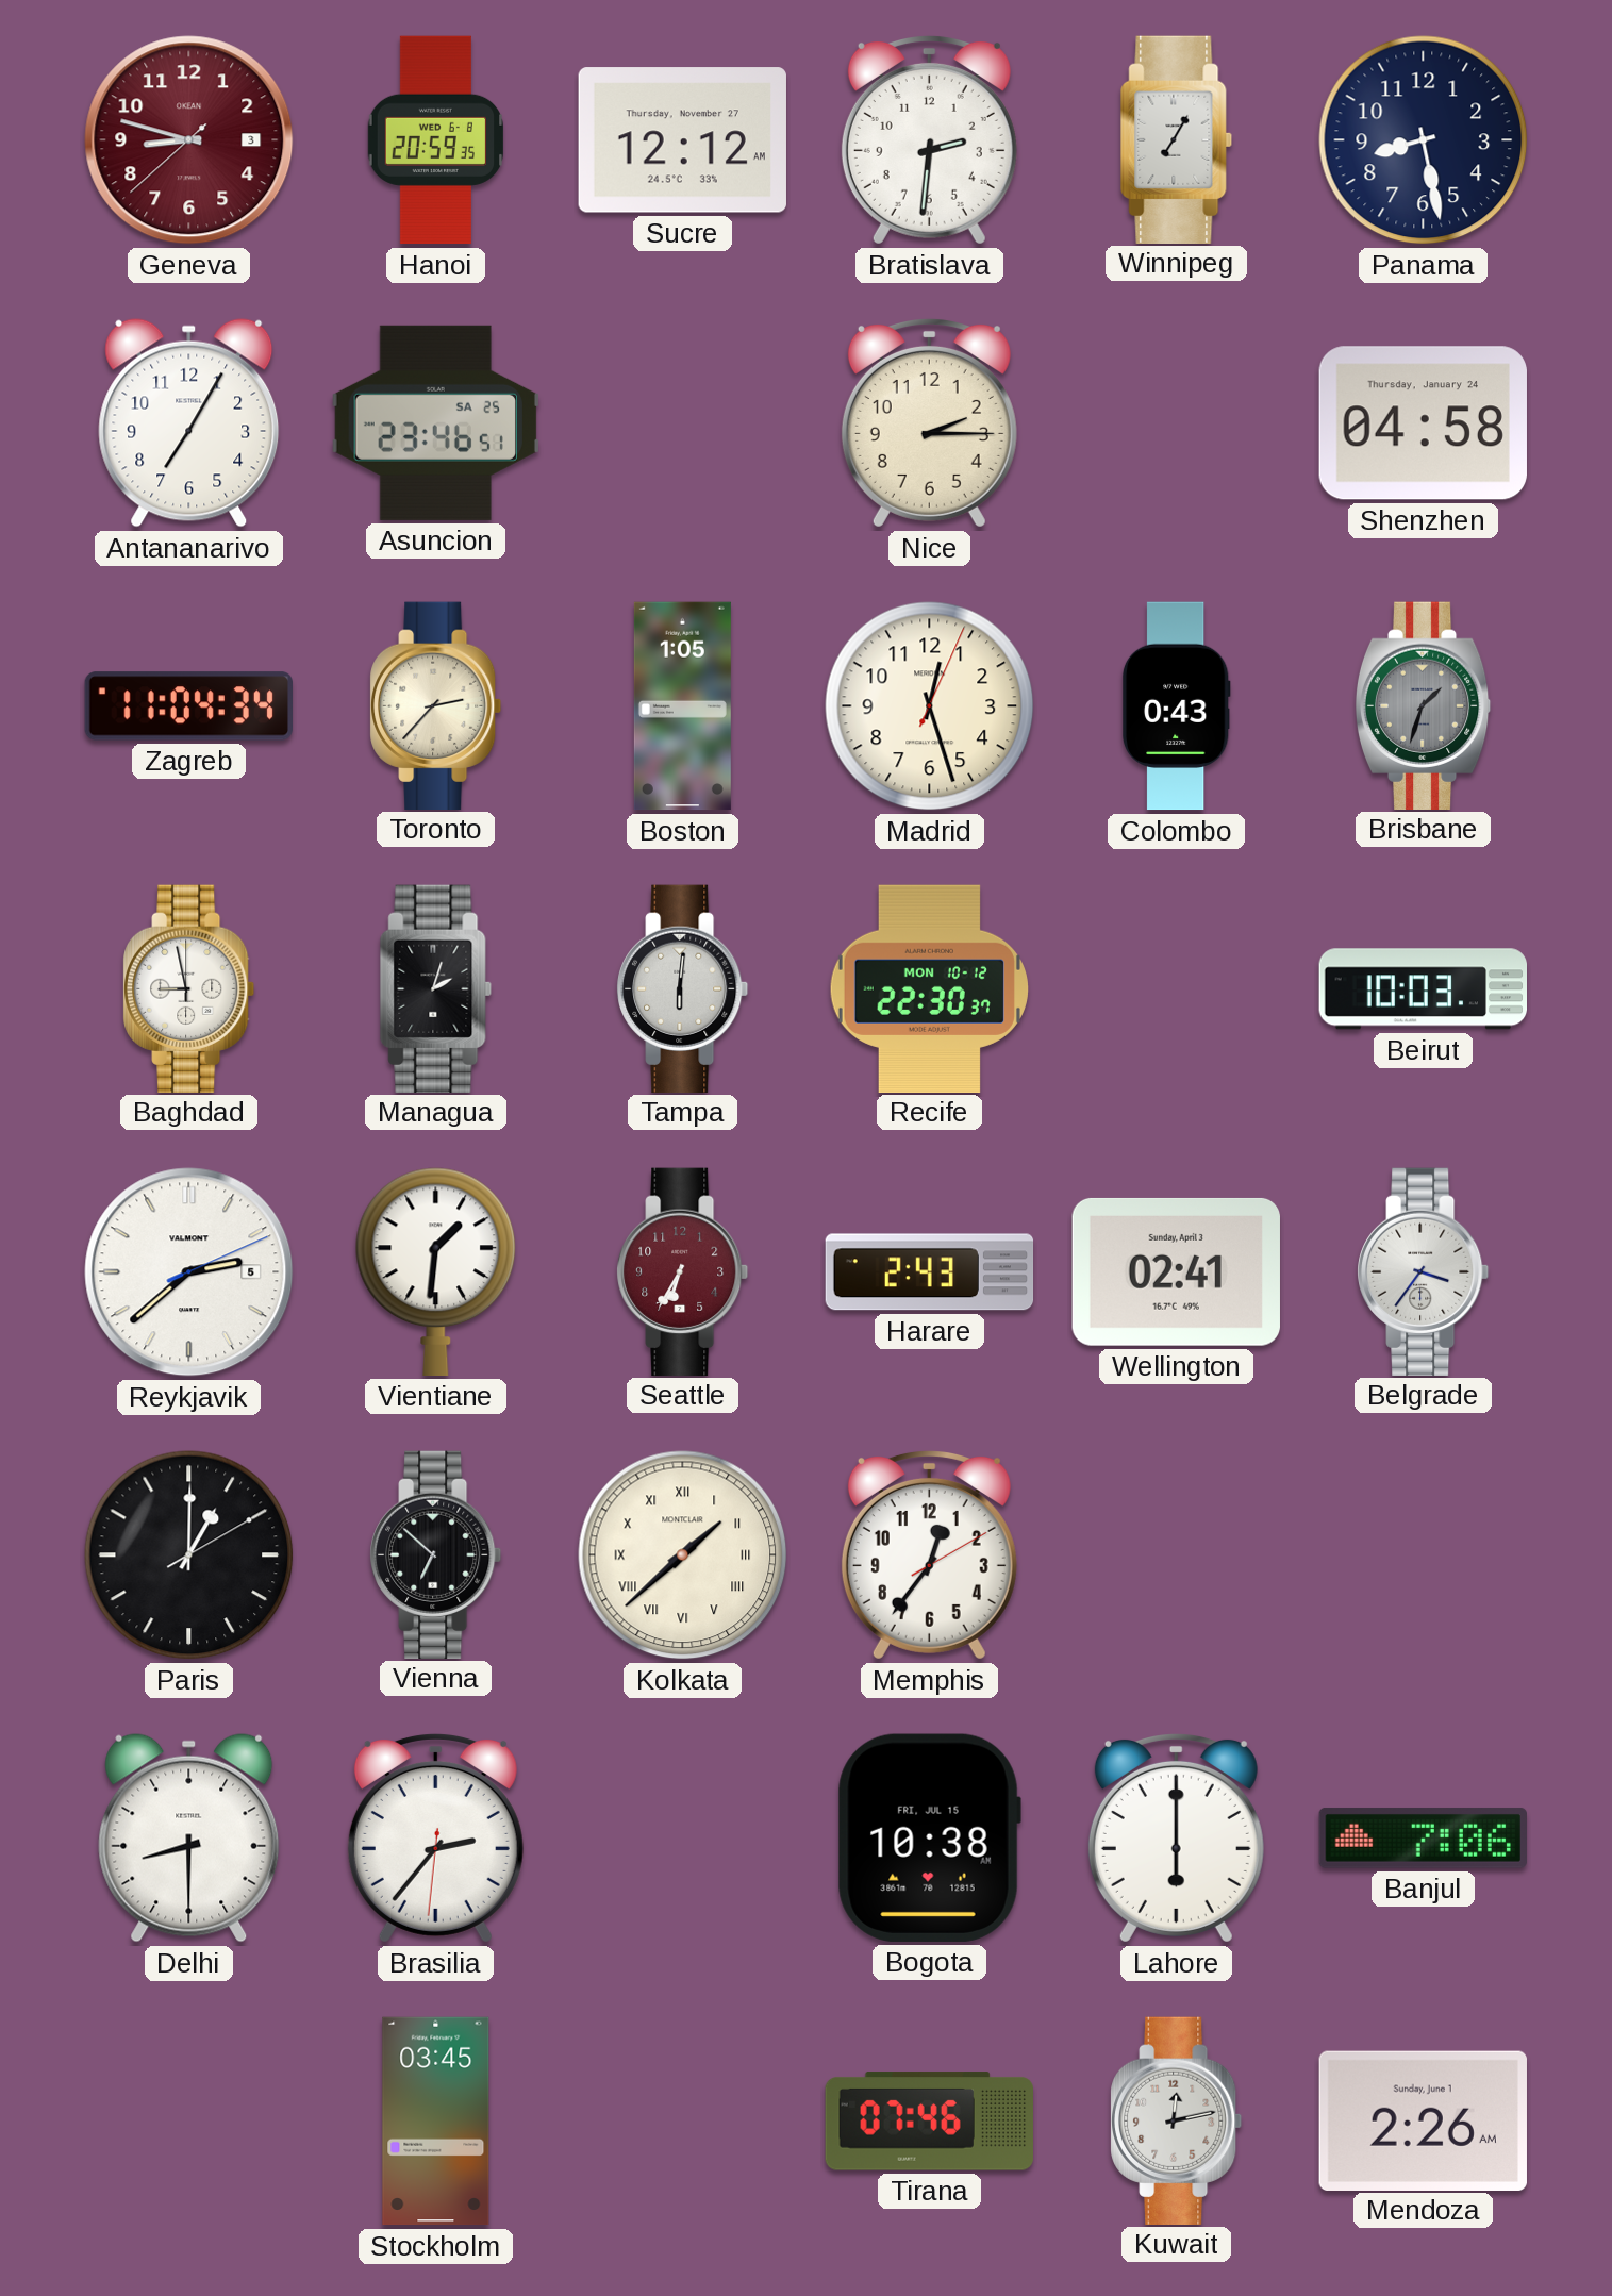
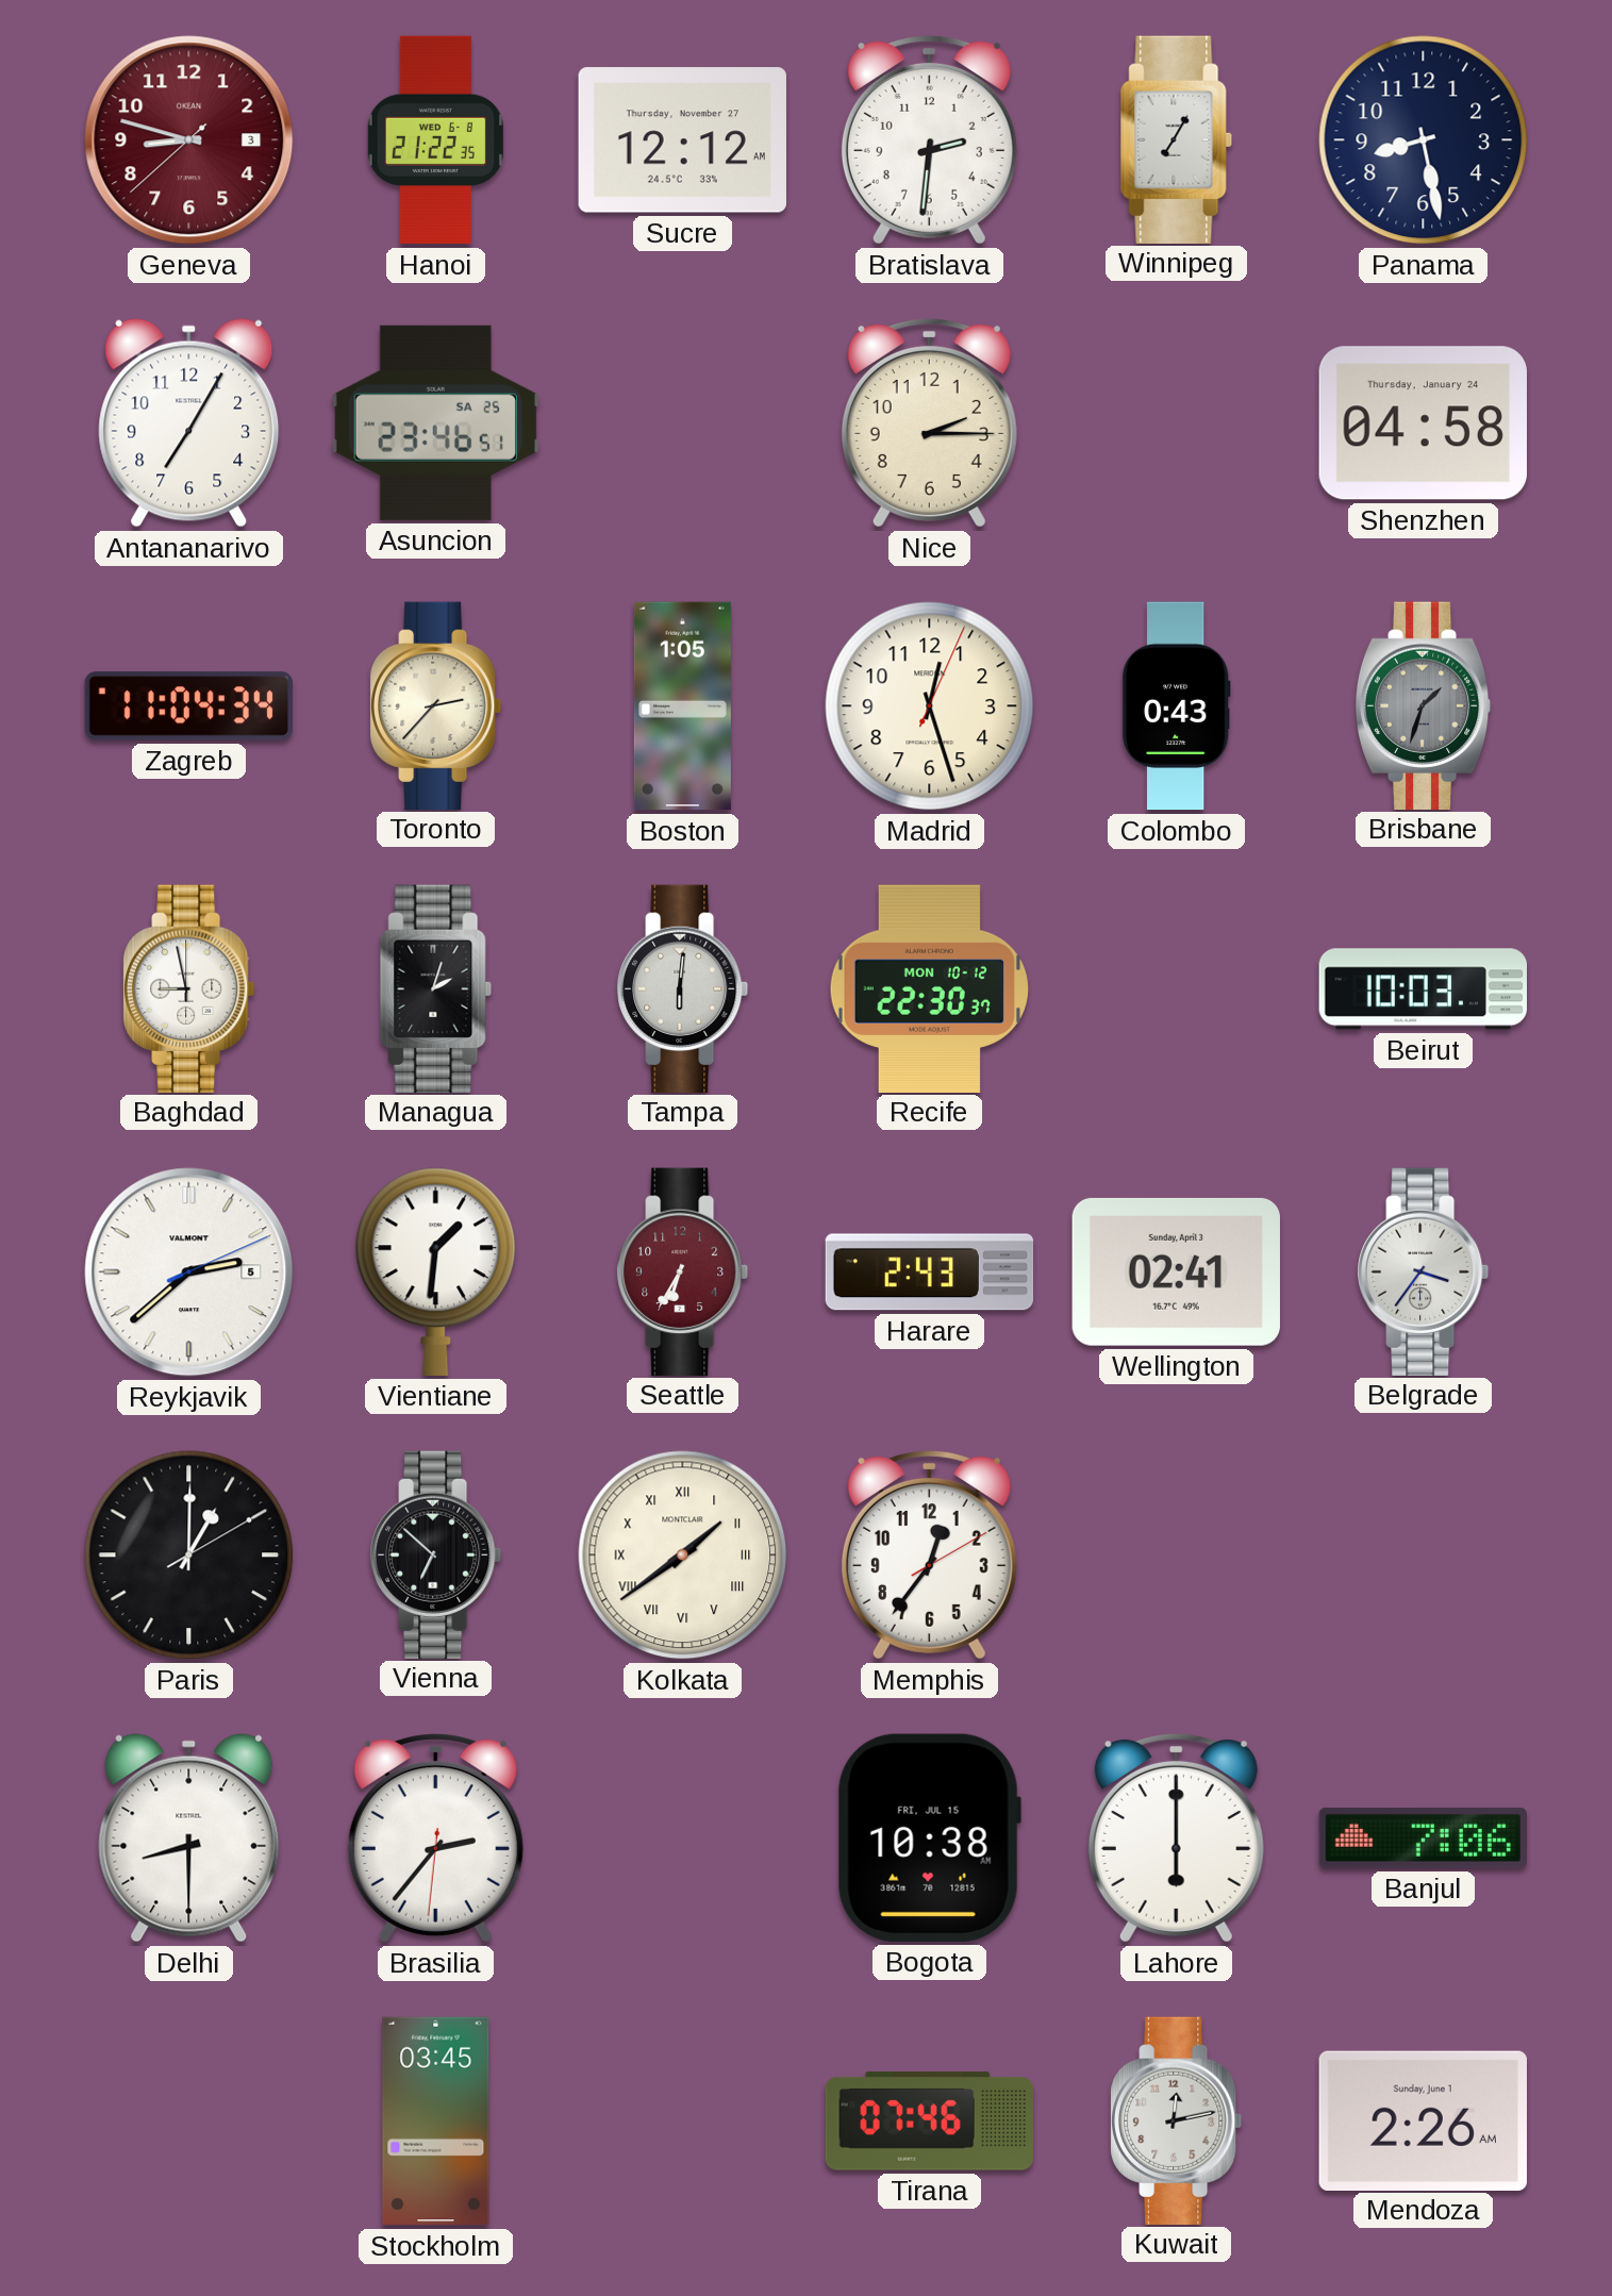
Hanoi: 20:59 -> 21:22
Kolkata: 1:38 -> 1:39
